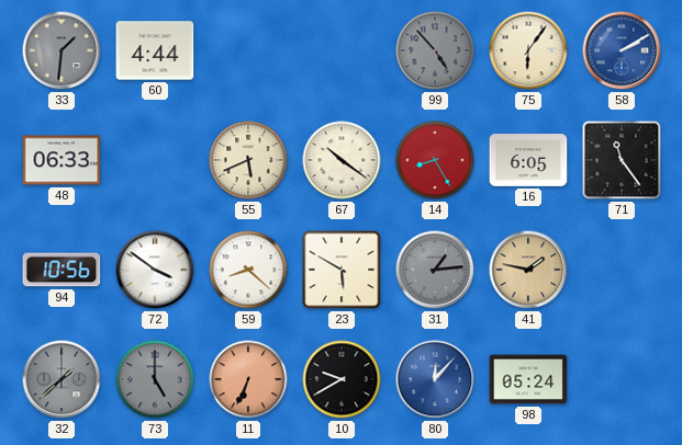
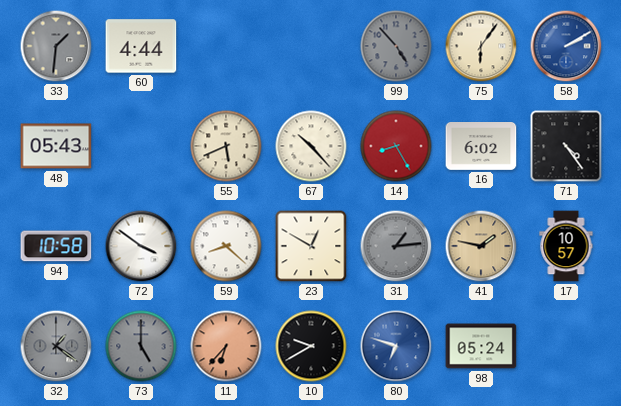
48: 06:33 -> 05:43
67: 10:21 -> 10:23
16: 6:05 -> 6:02
71: 11:24 -> 4:24
94: 10:56 -> 10:58
23: 5:50 -> 12:50
17: none -> 10:57
32: 1:38 -> 1:21
11: 6:34 -> 6:37
80: 12:07 -> 6:48
